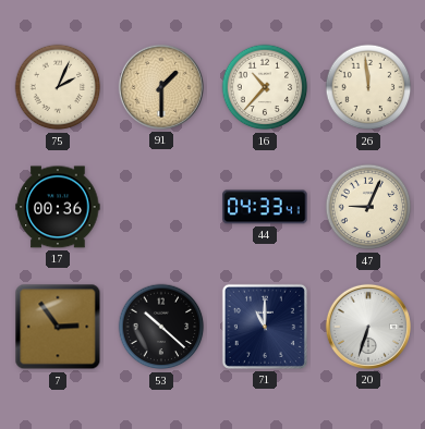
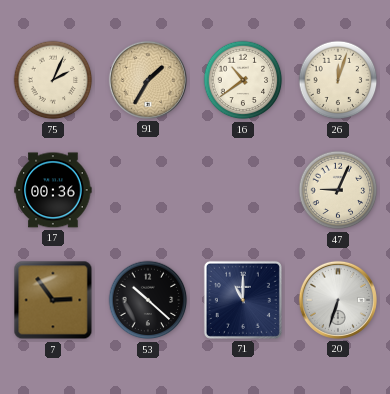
91: 1:30 -> 1:35
16: 10:37 -> 10:39
26: 11:59 -> 12:03
44: 04:33 -> none
